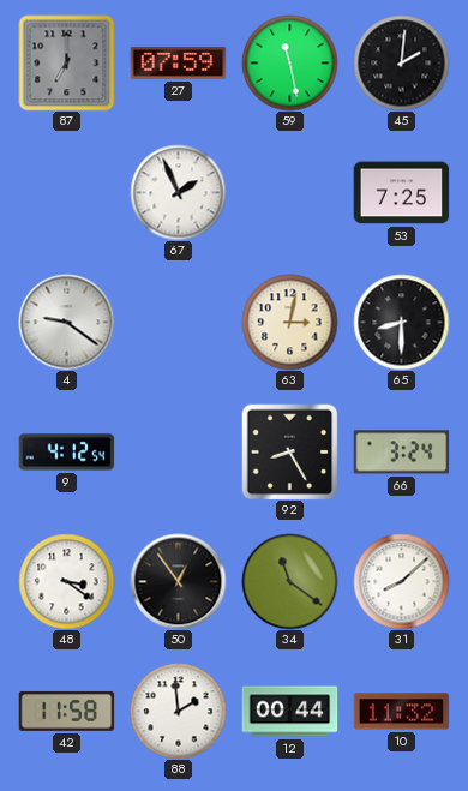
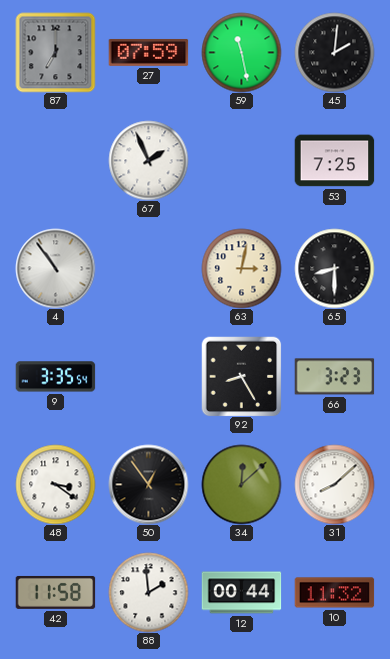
4: 9:21 -> 10:54
9: 4:12 -> 3:35
66: 3:24 -> 3:23
34: 11:21 -> 12:08
